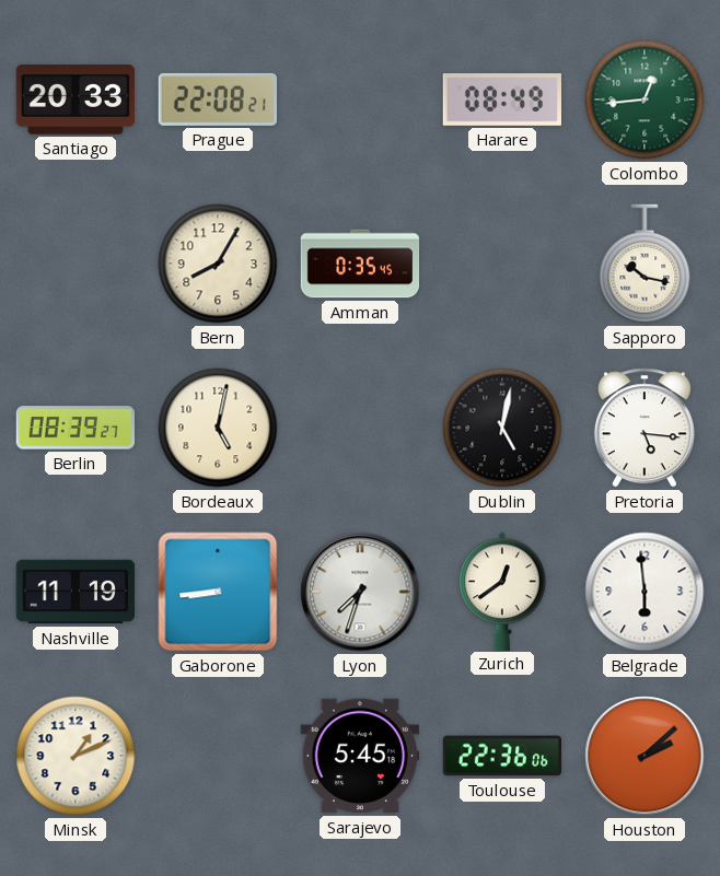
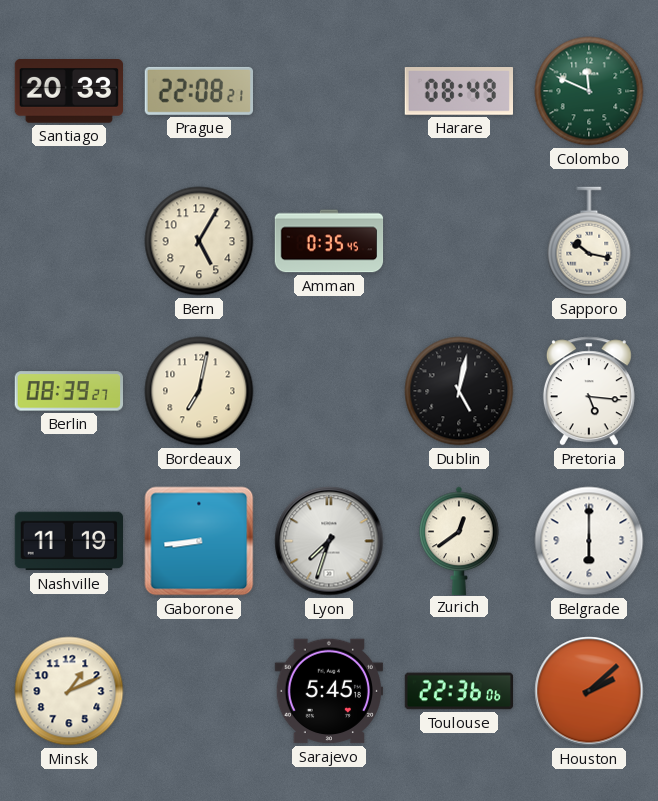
Colombo: 12:44 -> 11:49
Bern: 8:05 -> 5:05
Bordeaux: 5:02 -> 7:02
Belgrade: 5:59 -> 6:00
